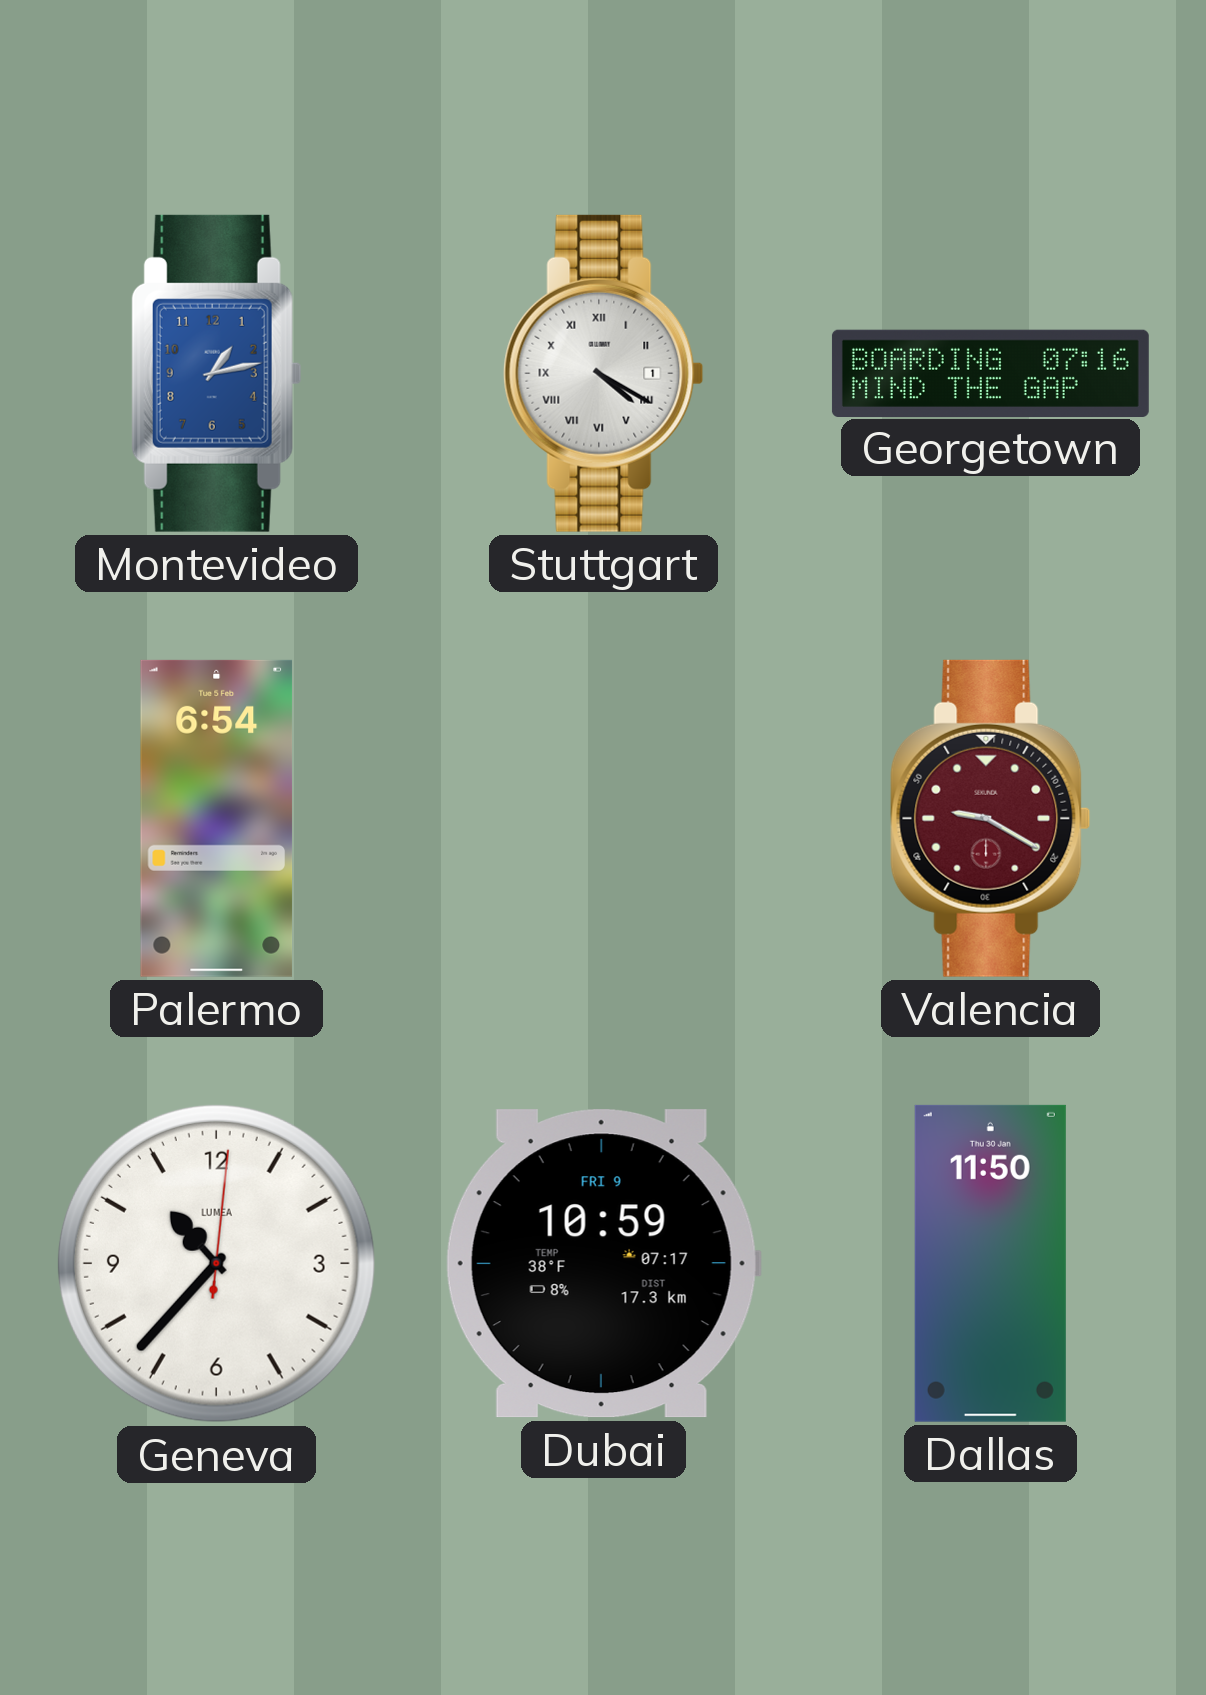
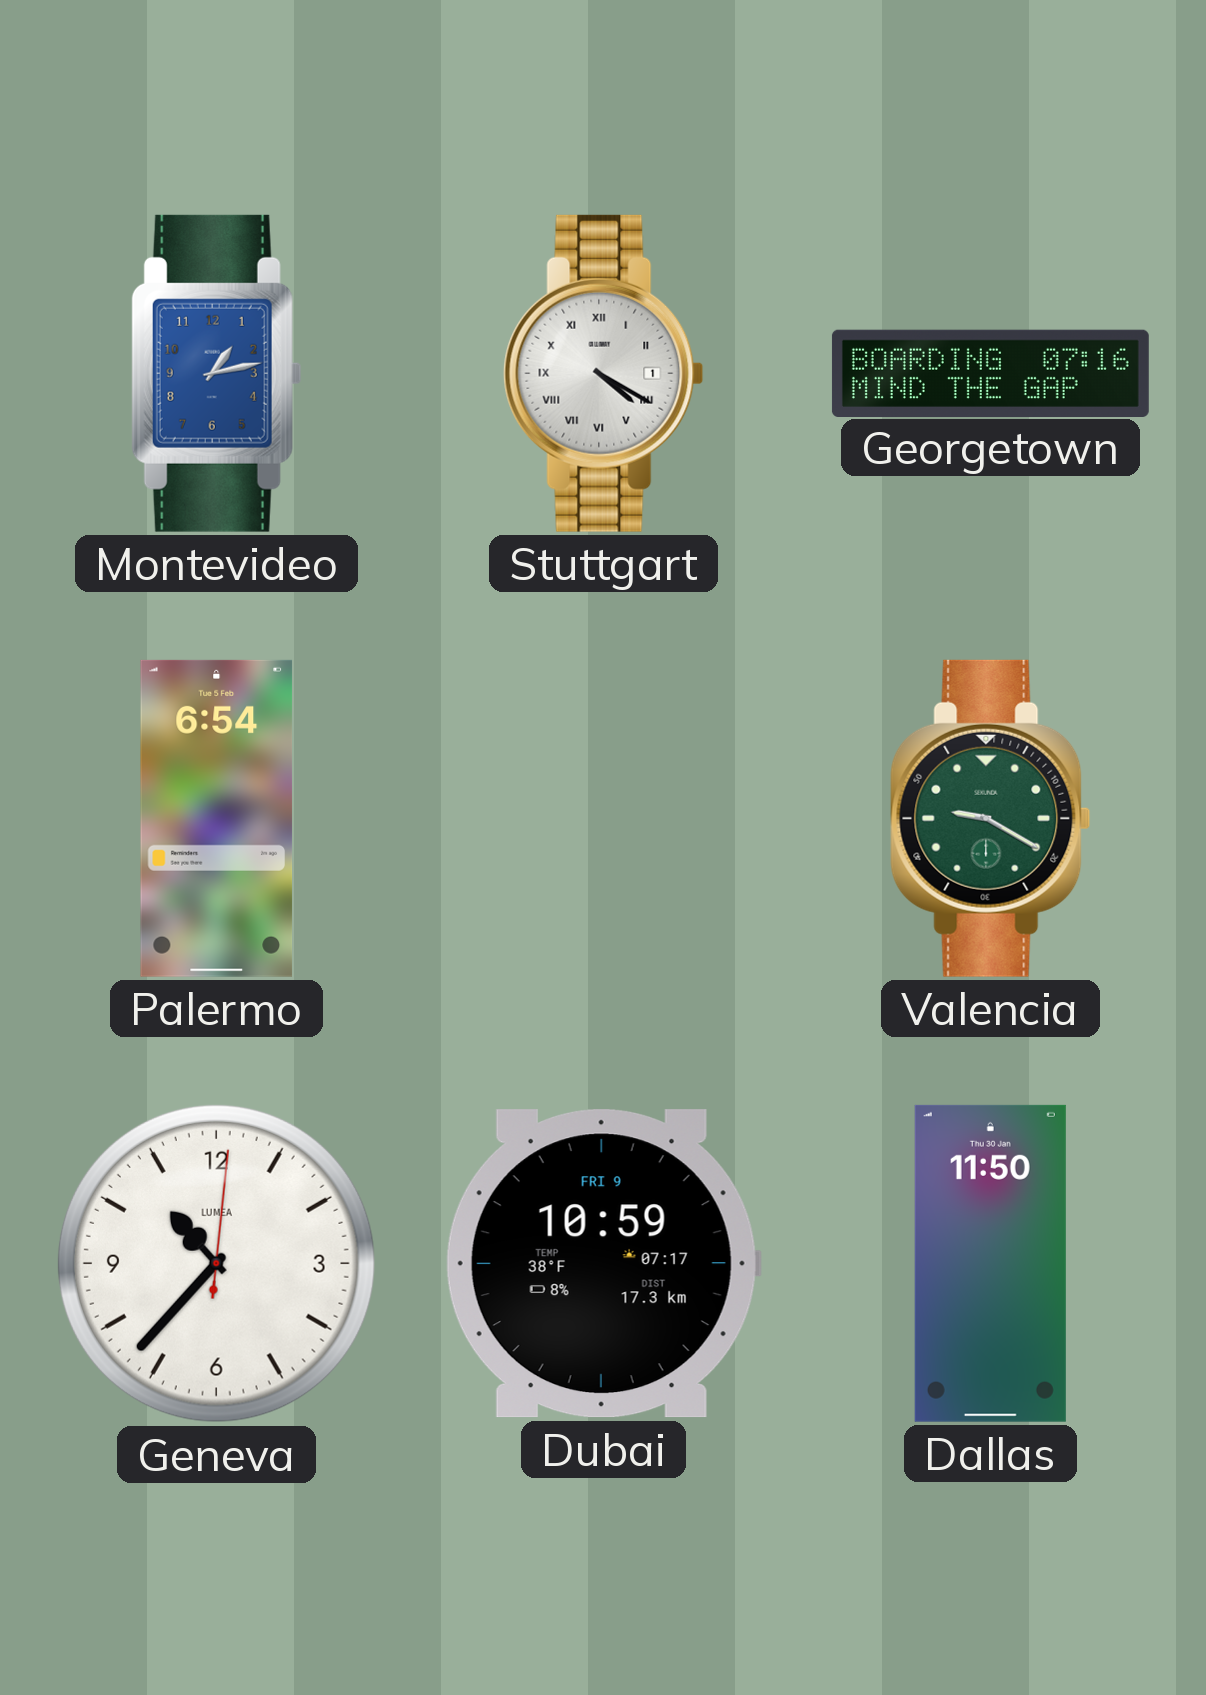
Valencia dial: burgundy -> green
